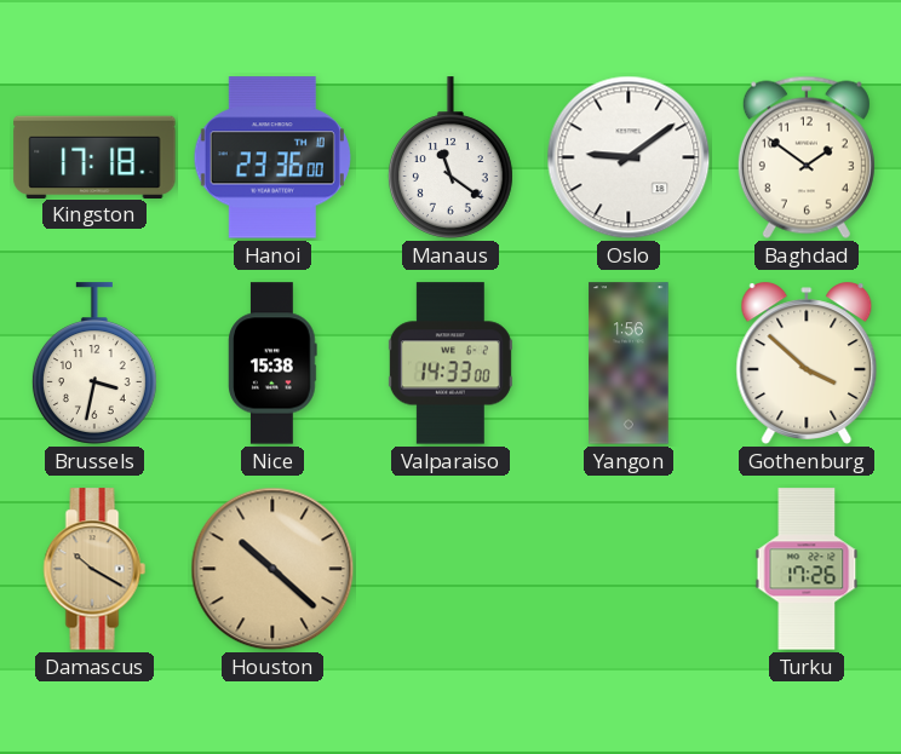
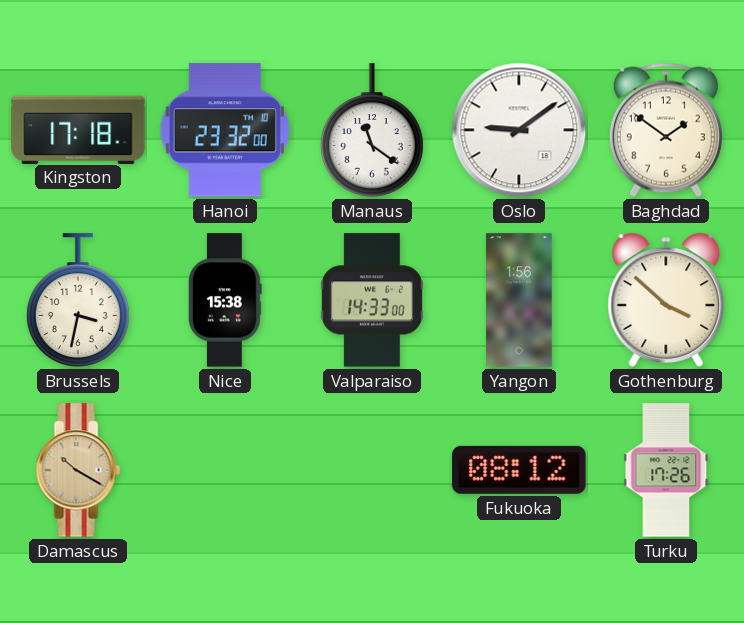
Hanoi: 23:36 -> 23:32
Houston: 10:22 -> none
Fukuoka: none -> 08:12
